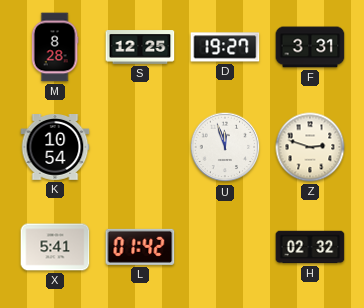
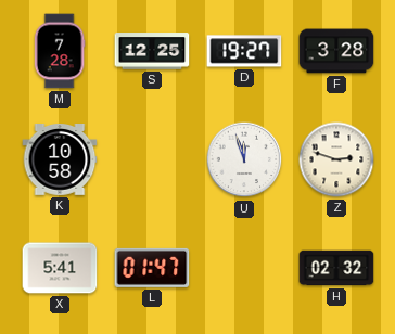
M: 8:28 -> 7:28
F: 3:31 -> 3:28
K: 10:54 -> 10:58
L: 01:42 -> 01:47
